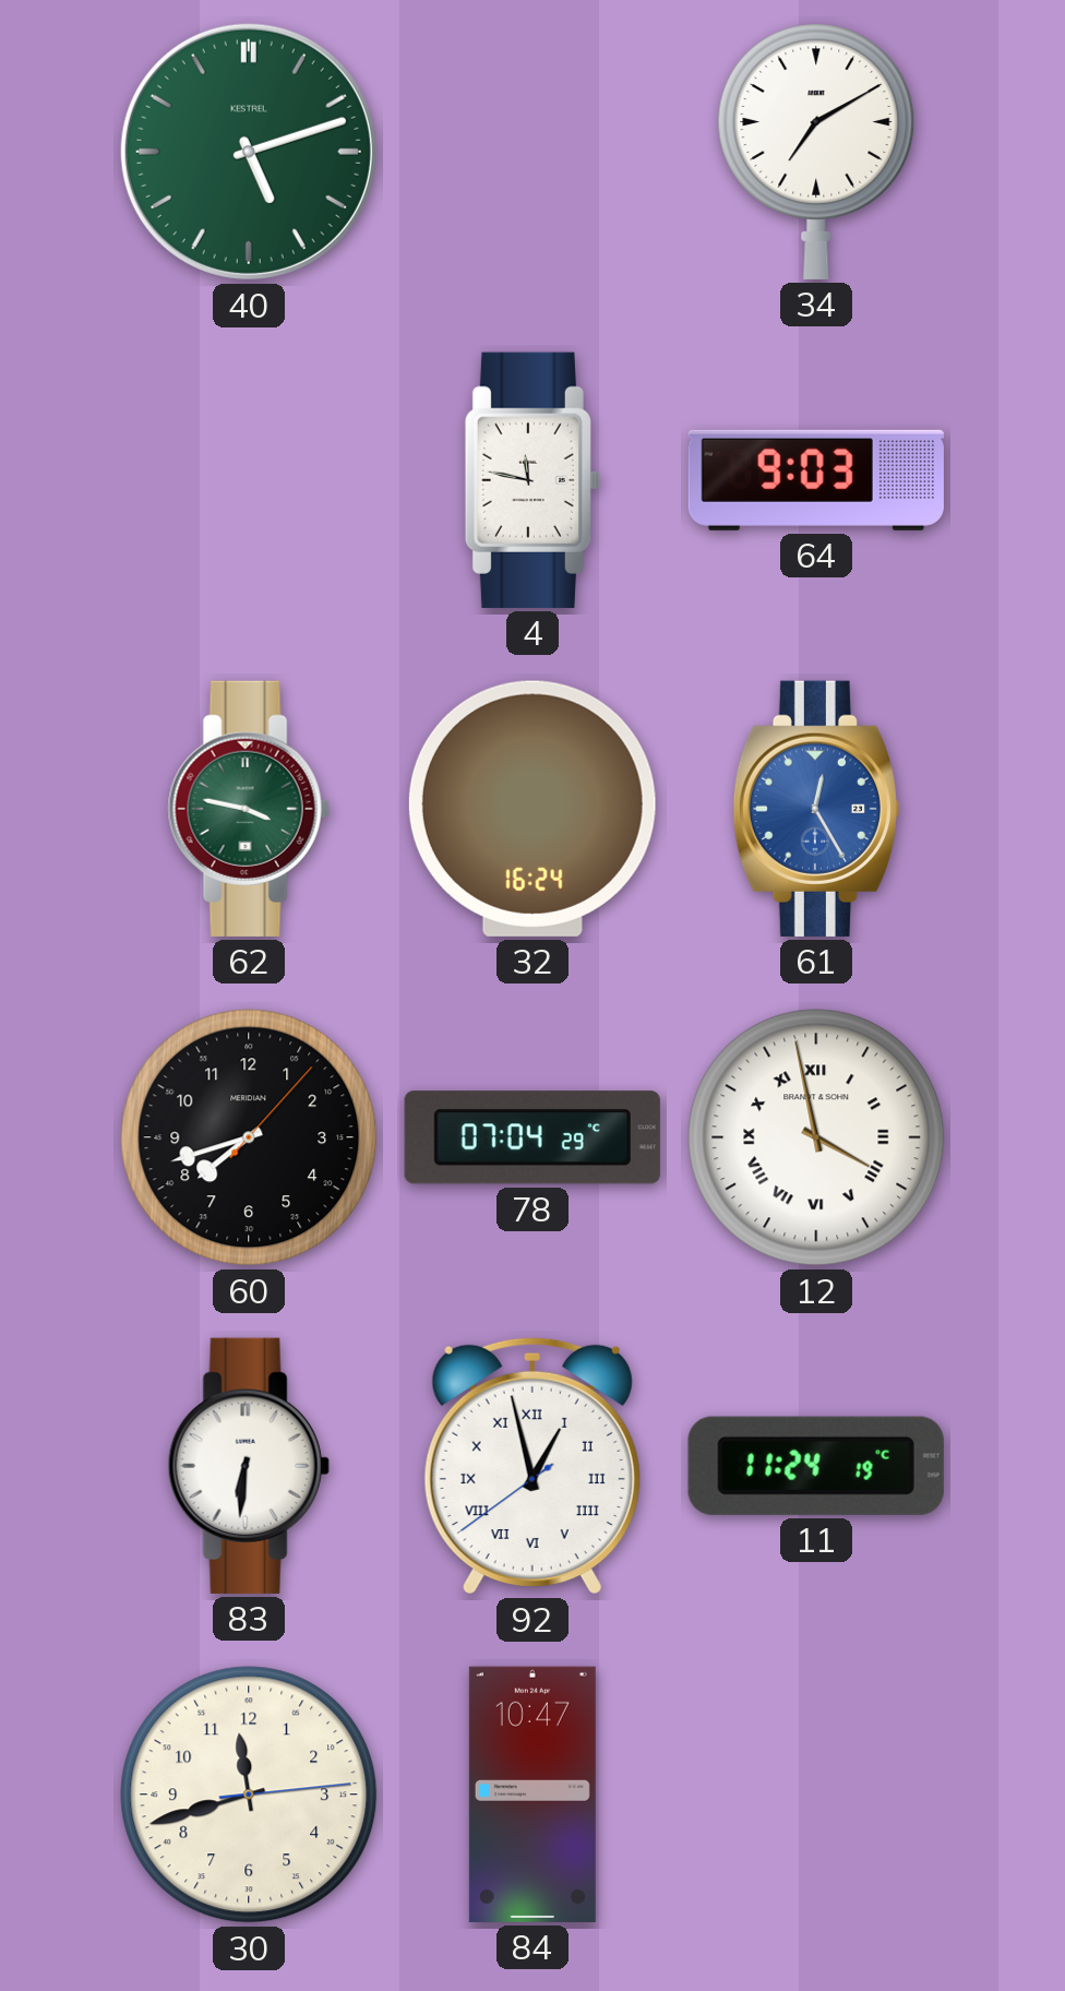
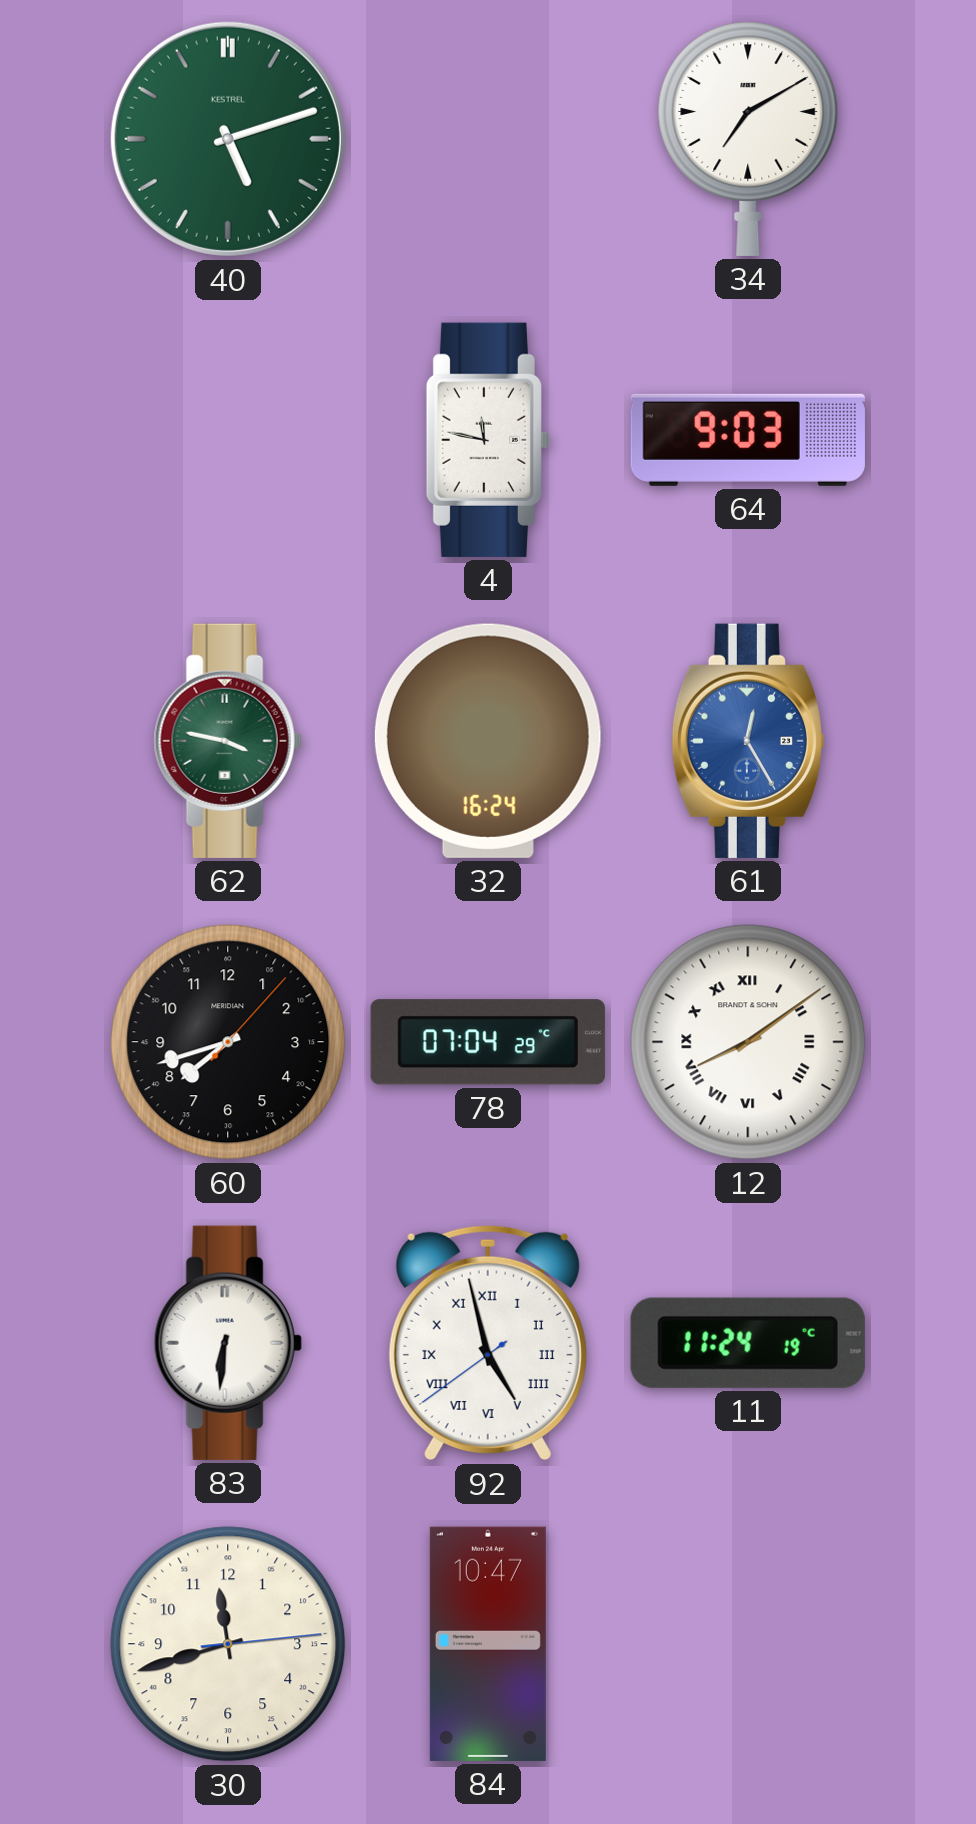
12: 3:58 -> 8:09
92: 12:57 -> 4:57
